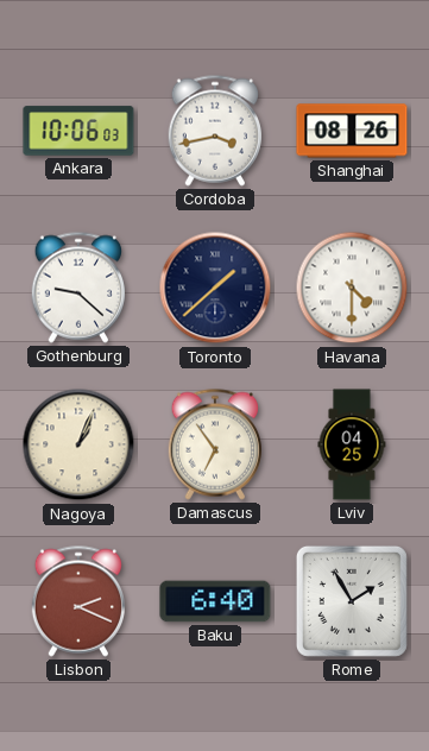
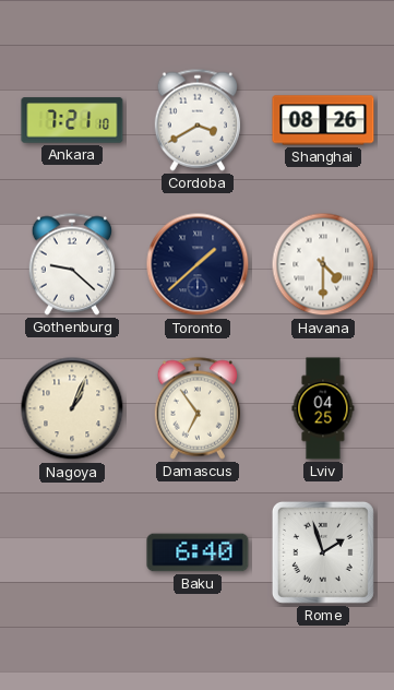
Ankara: 10:06 -> 7:21
Cordoba: 3:43 -> 3:40
Lisbon: 2:19 -> none
Rome: 1:55 -> 1:57
